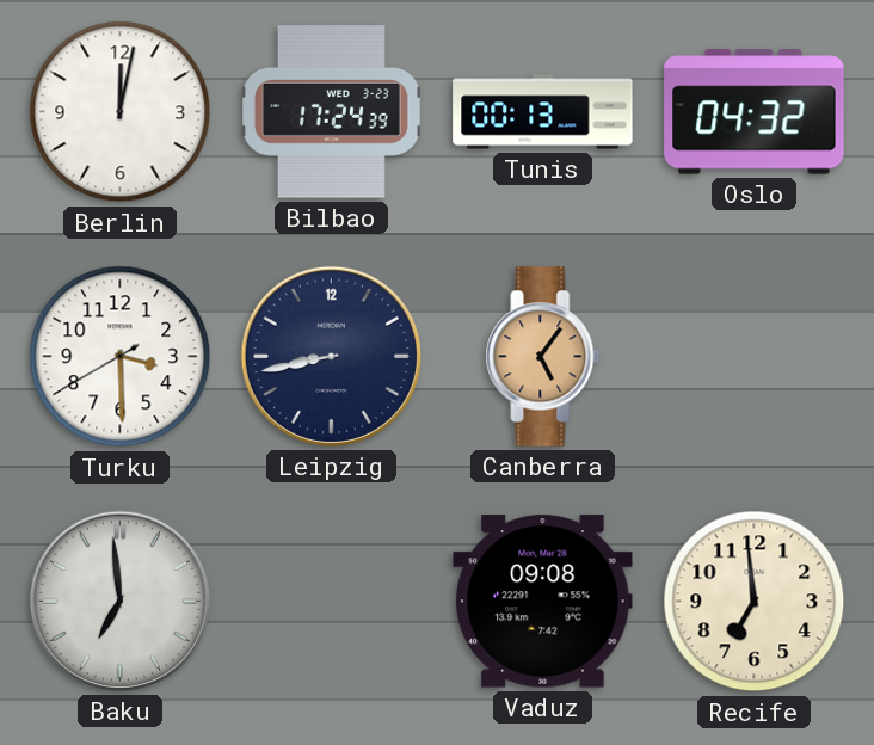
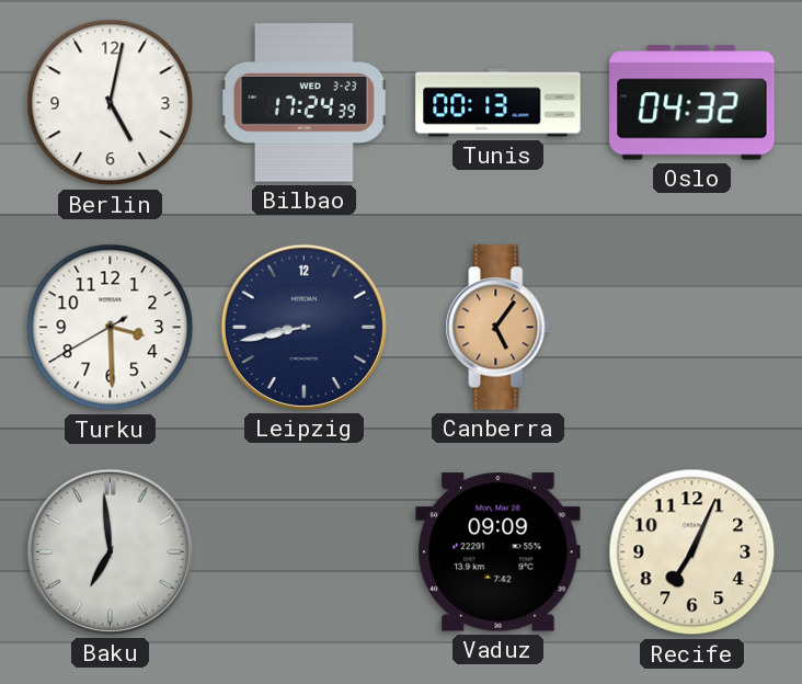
Berlin: 12:02 -> 5:02
Vaduz: 09:08 -> 09:09
Recife: 6:59 -> 7:04
